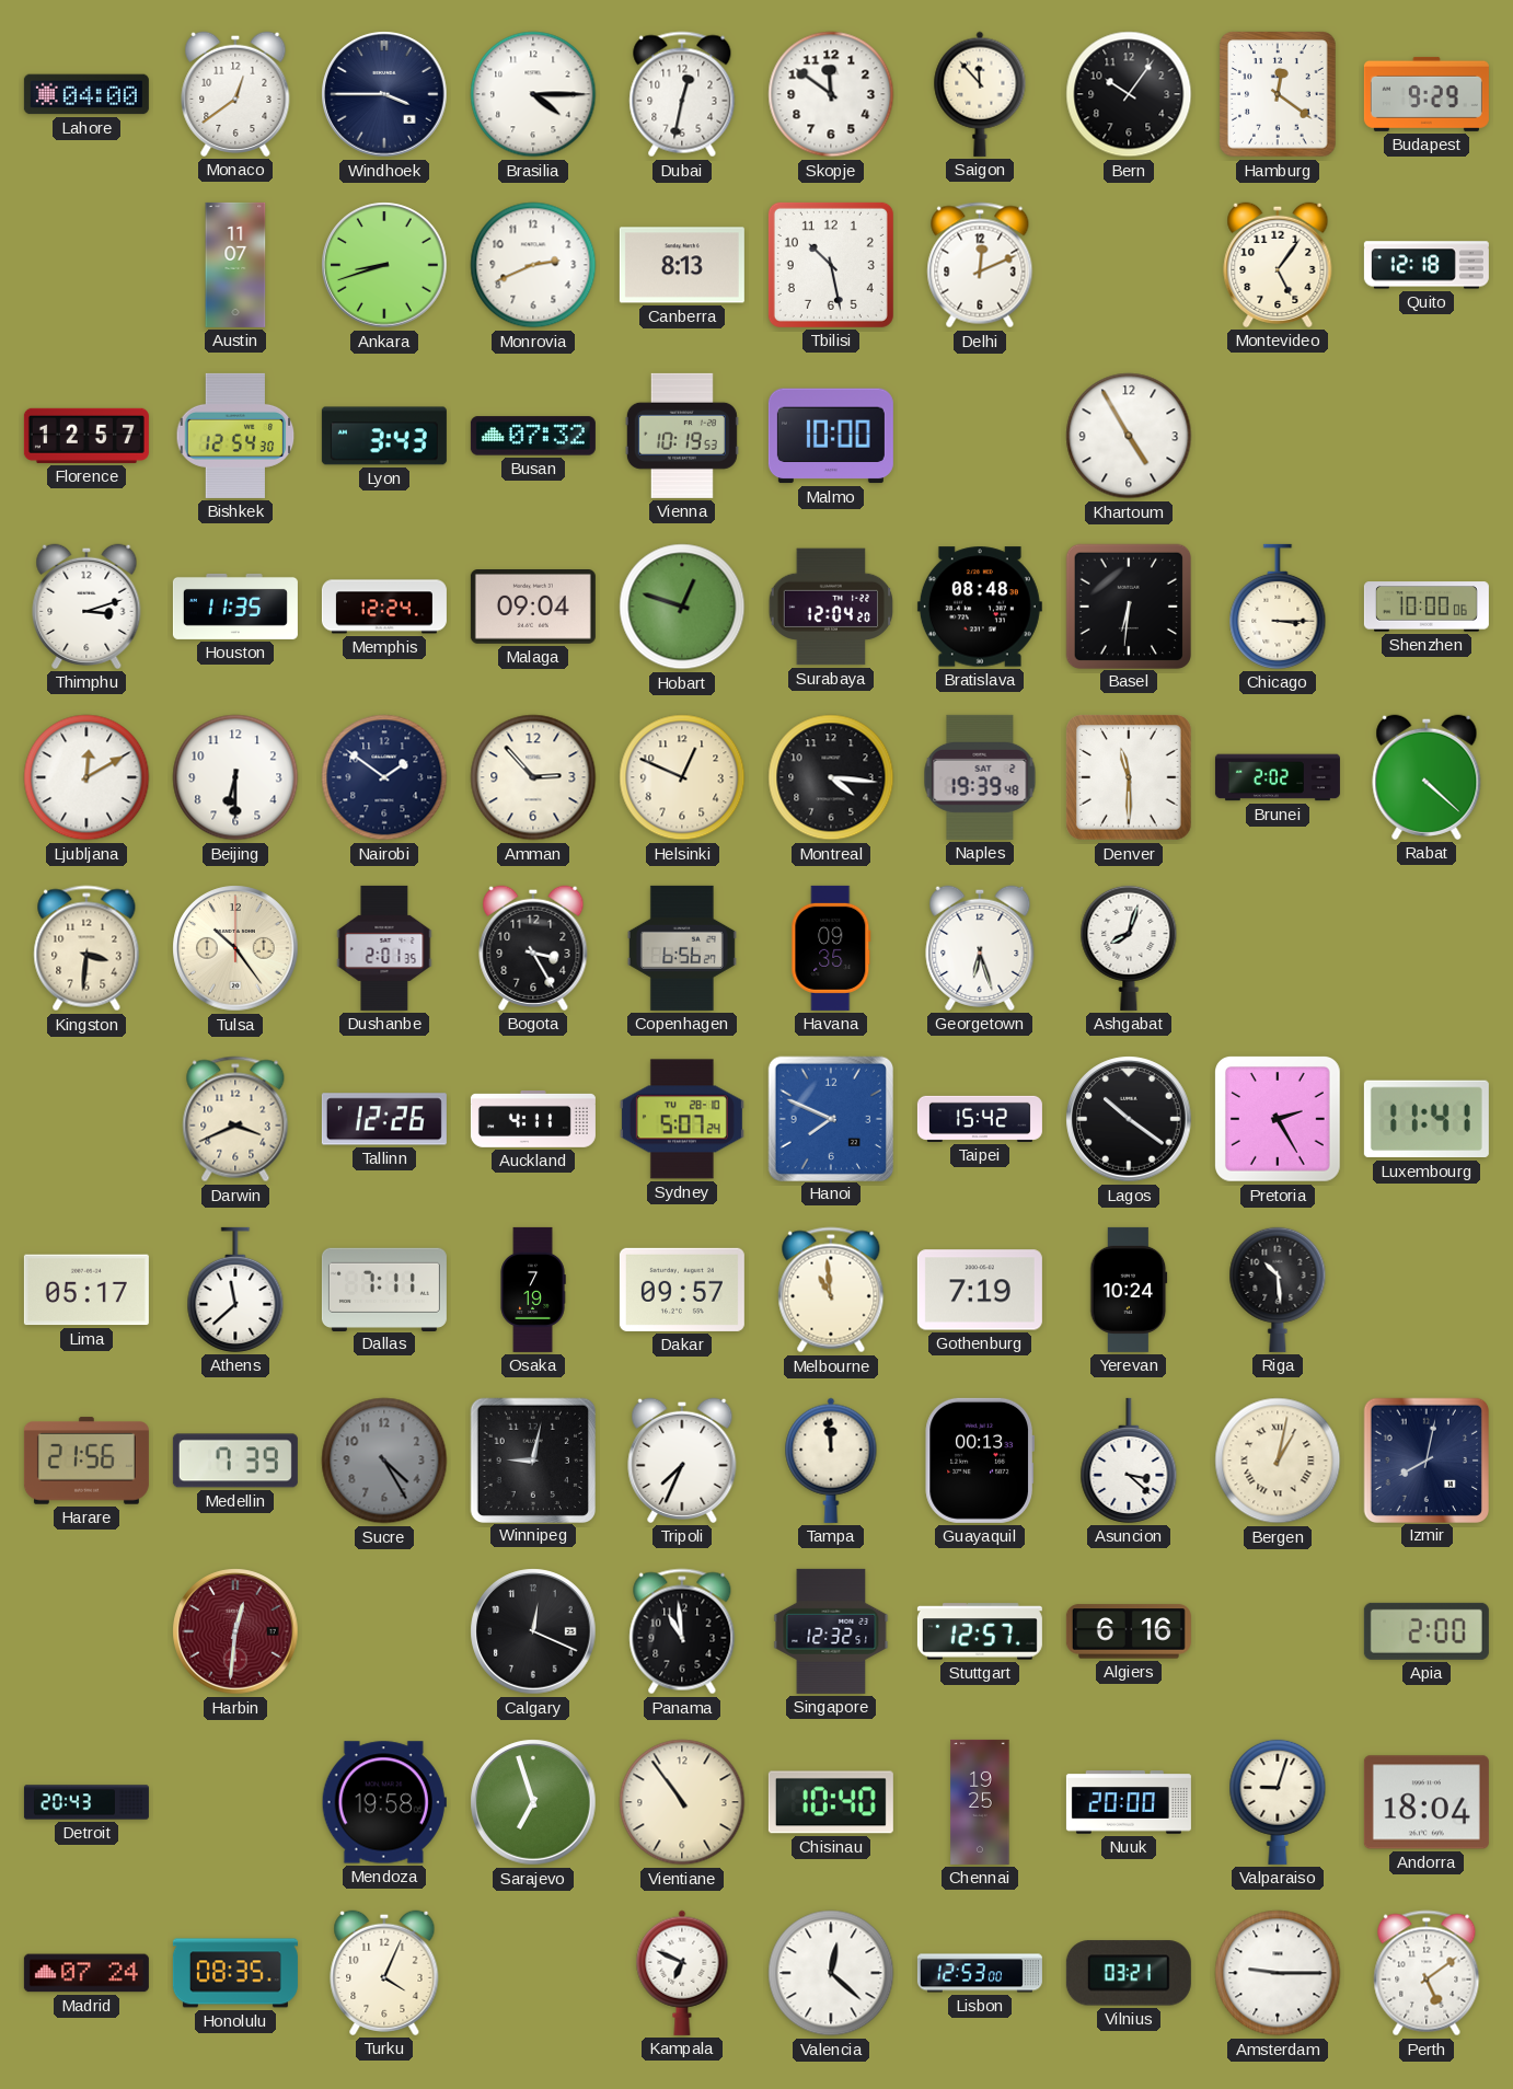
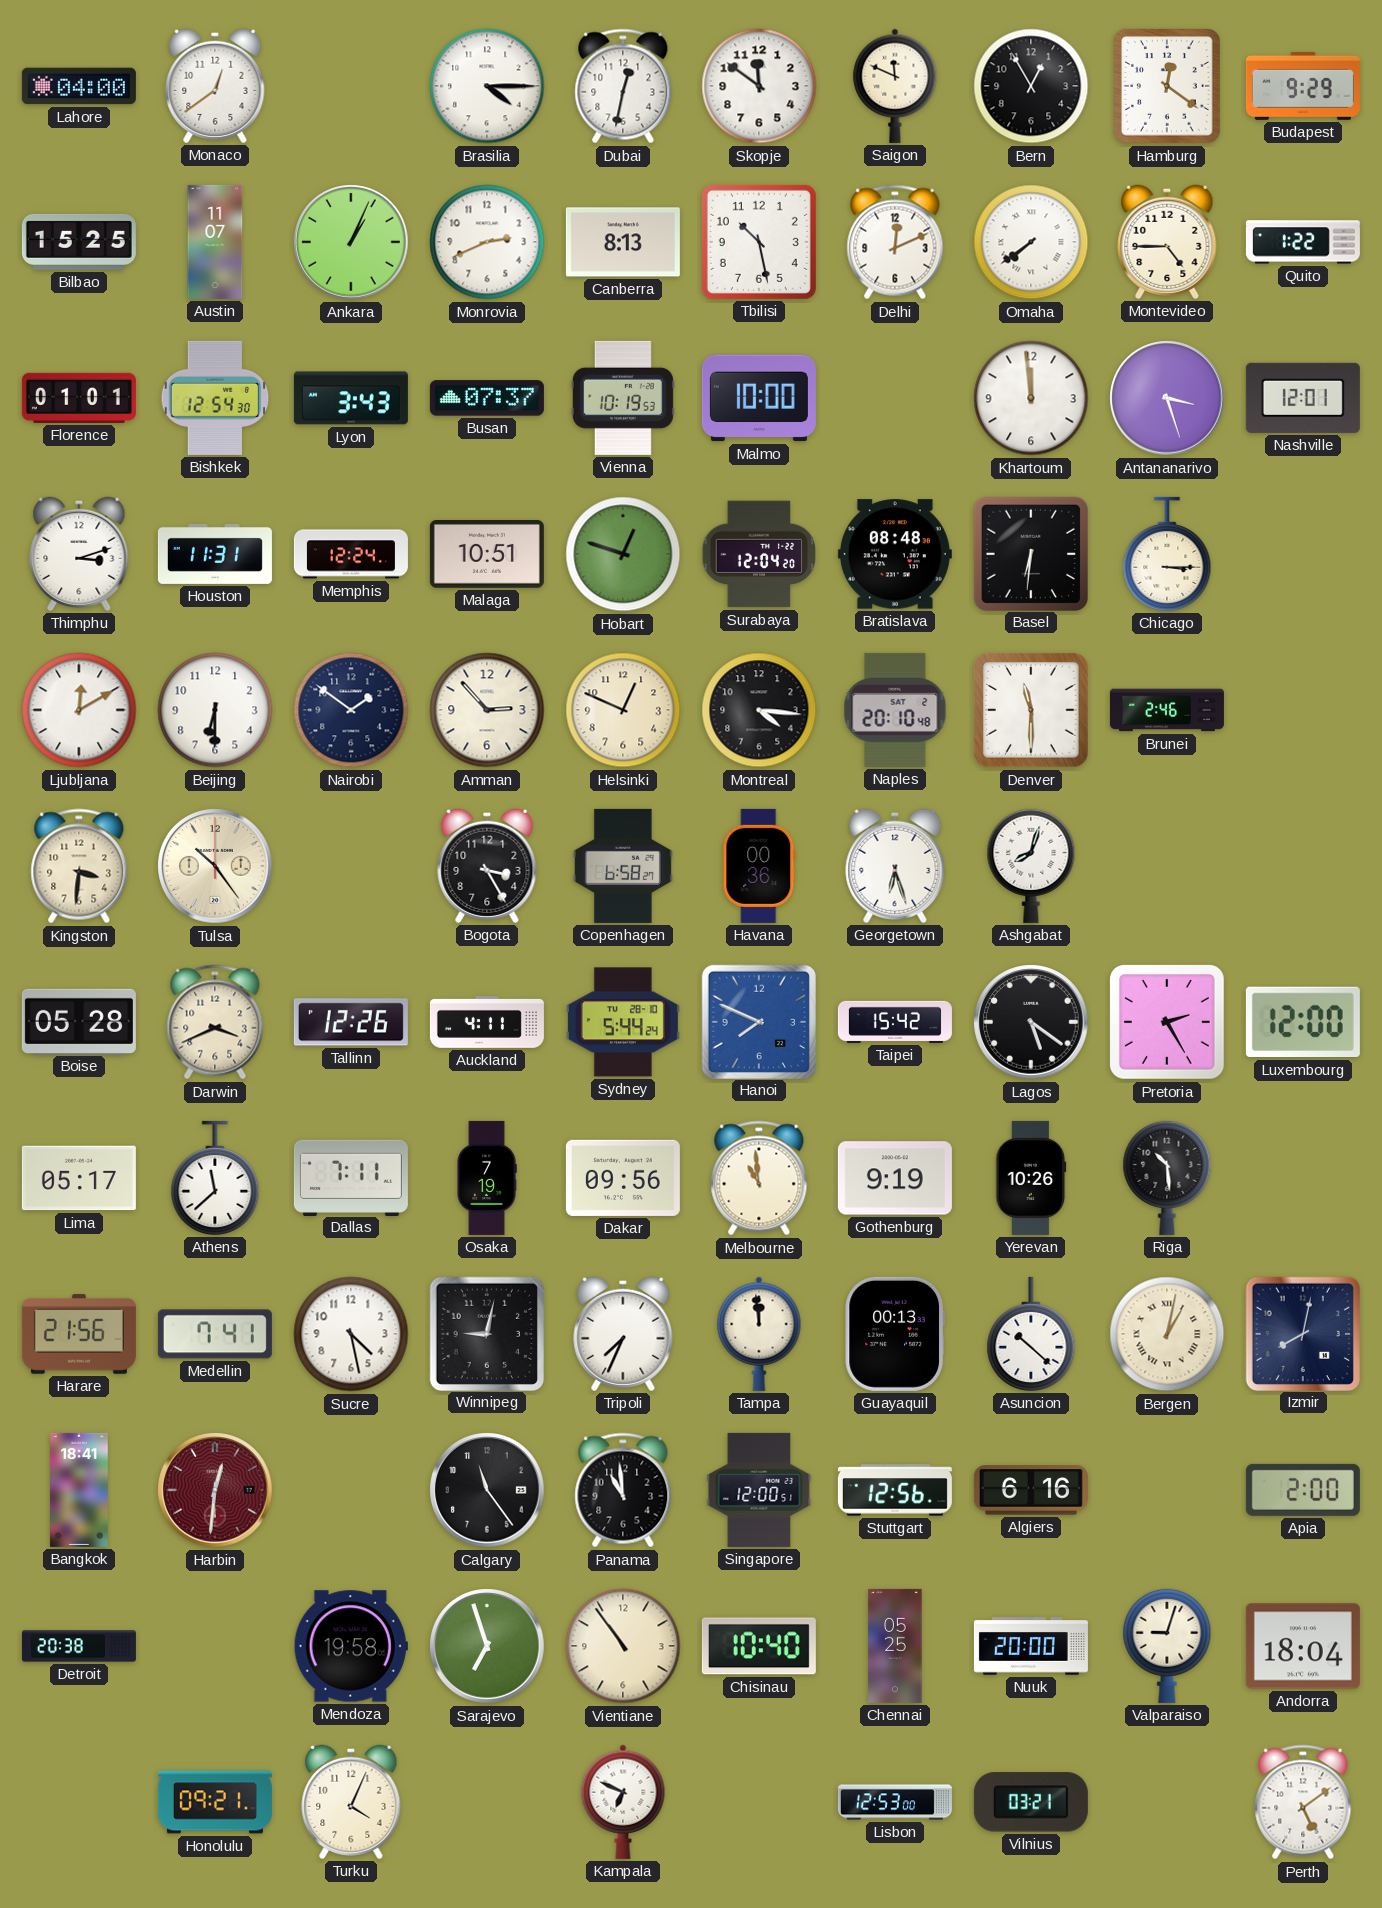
Windhoek: 3:45 -> none
Saigon: 11:53 -> 11:49
Bern: 10:06 -> 12:55
Bilbao: none -> 15:25
Ankara: 8:42 -> 1:04
Omaha: none -> 7:39
Montevideo: 5:06 -> 4:45
Quito: 12:18 -> 1:22
Florence: 12:57 -> 01:01
Busan: 07:32 -> 07:37
Khartoum: 4:55 -> 11:59
Antananarivo: none -> 3:27
Nashville: none -> 12:01
Houston: 11:35 -> 11:31
Malaga: 09:04 -> 10:51
Shenzhen: 10:00 -> none
Naples: 19:39 -> 20:10
Brunei: 2:02 -> 2:46
Rabat: 4:22 -> none
Dushanbe: 2:01 -> none
Copenhagen: 6:56 -> 6:58
Havana: 09:35 -> 00:36
Boise: none -> 05:28
Sydney: 5:07 -> 5:44
Lagos: 10:21 -> 5:21
Luxembourg: 11:41 -> 12:00
Dakar: 09:57 -> 09:56
Gothenburg: 7:19 -> 9:19
Yerevan: 10:24 -> 10:26
Medellin: 7:39 -> 7:41
Sucre: 4:25 -> 4:28
Sucre dial: grey -> white
Asuncion: 3:22 -> 10:22
Bangkok: none -> 18:41
Calgary: 12:19 -> 11:24
Singapore: 12:32 -> 12:00
Stuttgart: 12:57 -> 12:56
Detroit: 20:43 -> 20:38
Chennai: 19:25 -> 05:25
Madrid: 07:24 -> none
Honolulu: 08:35 -> 09:21
Valencia: 12:22 -> none
Amsterdam: 9:15 -> none
